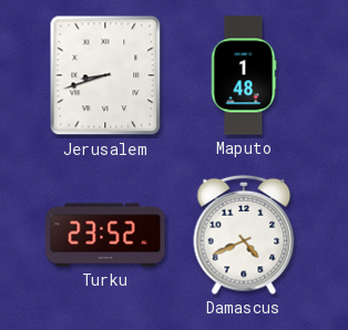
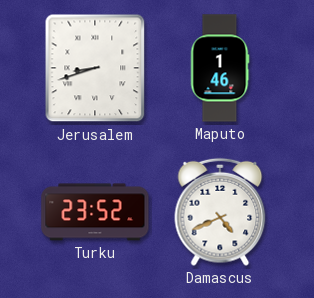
Maputo: 1:48 -> 1:46
